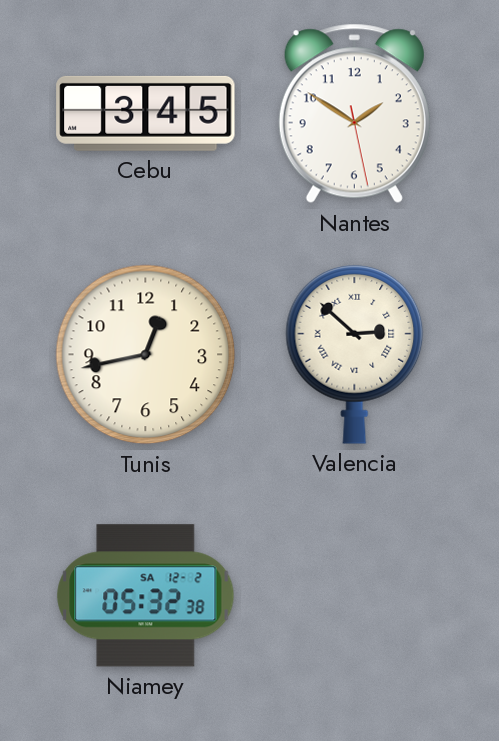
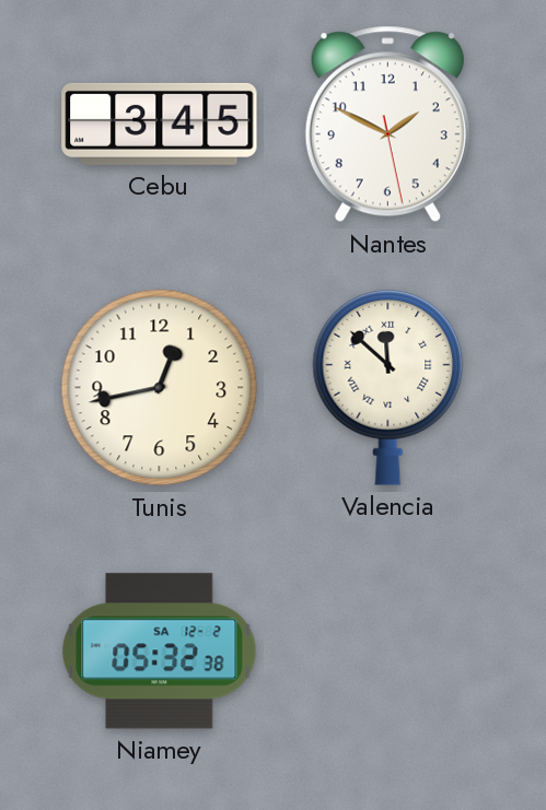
Nantes: 1:50 -> 1:49
Valencia: 2:52 -> 11:52
